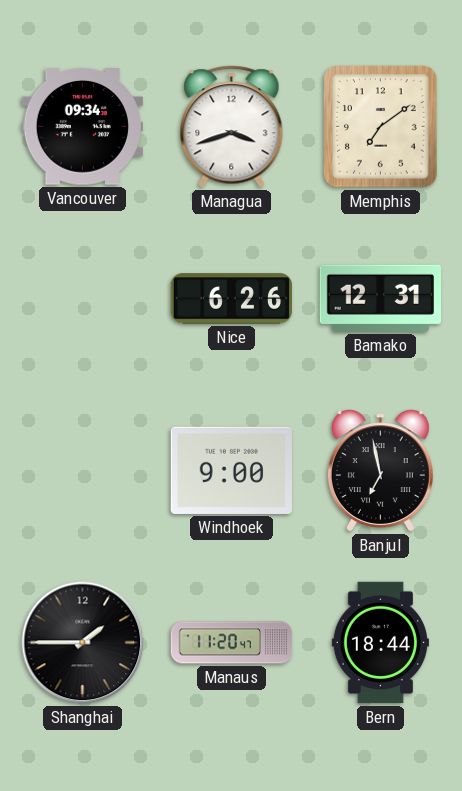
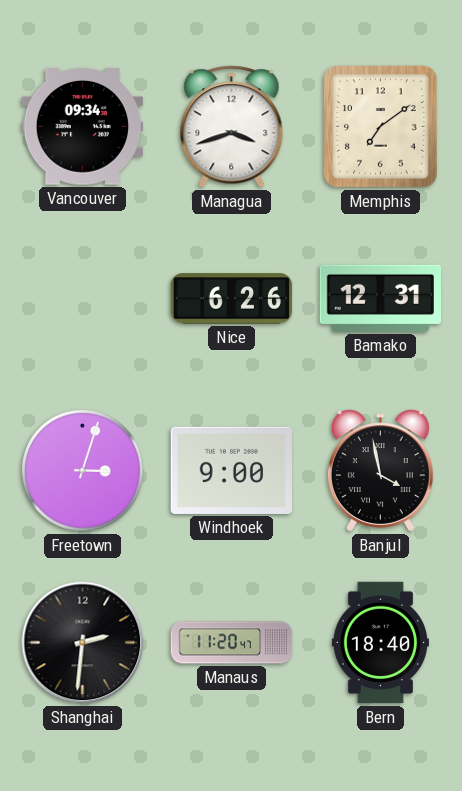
Freetown: none -> 3:03
Banjul: 6:58 -> 3:58
Shanghai: 1:45 -> 2:31
Bern: 18:44 -> 18:40
